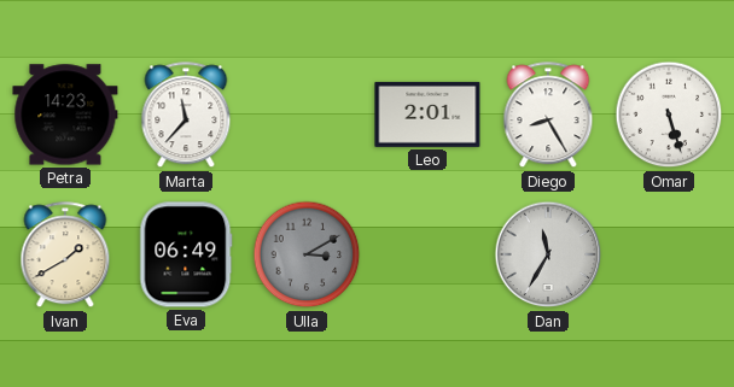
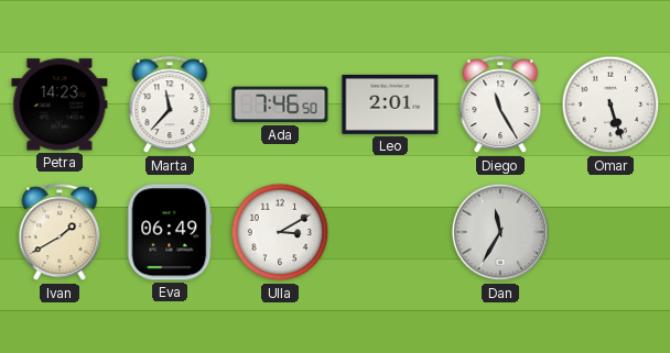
Ada: none -> 7:46
Diego: 8:25 -> 11:25
Ulla dial: grey -> white
